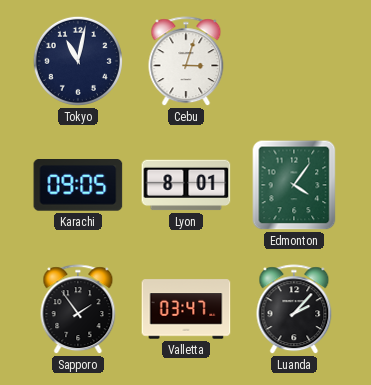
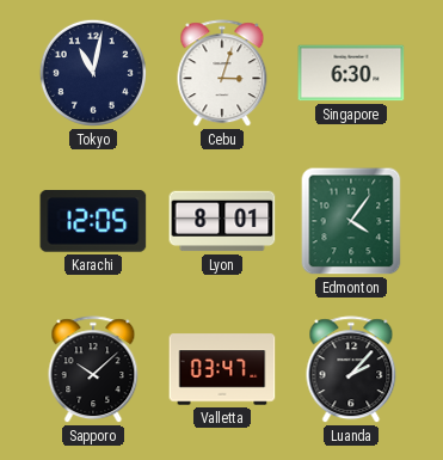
Singapore: none -> 6:30
Karachi: 09:05 -> 12:05
Sapporo: 1:54 -> 10:08
